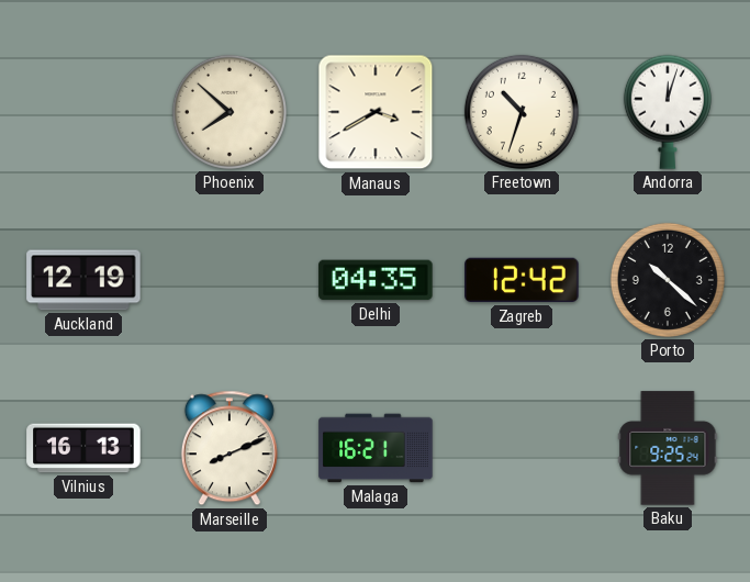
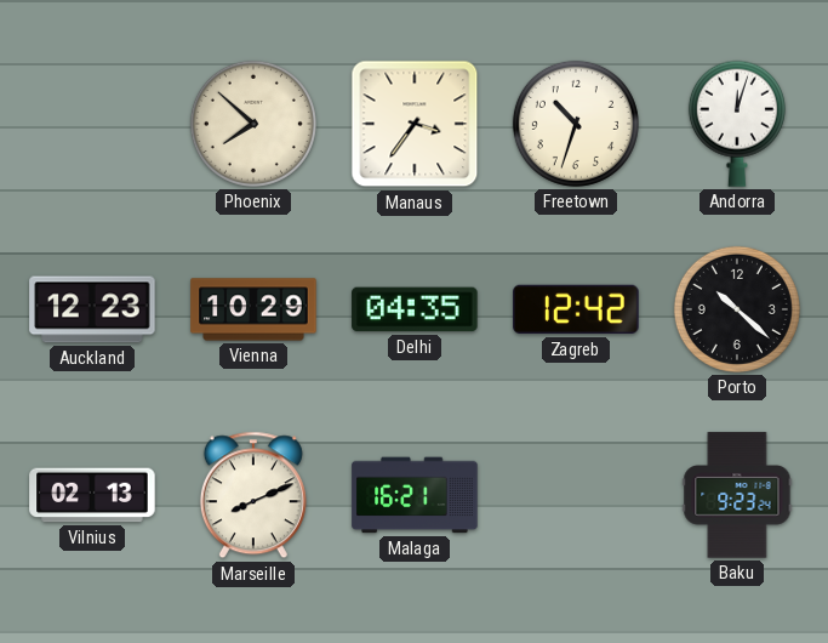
Manaus: 3:40 -> 3:36
Auckland: 12:19 -> 12:23
Vienna: none -> 10:29
Vilnius: 16:13 -> 02:13
Baku: 9:25 -> 9:23
